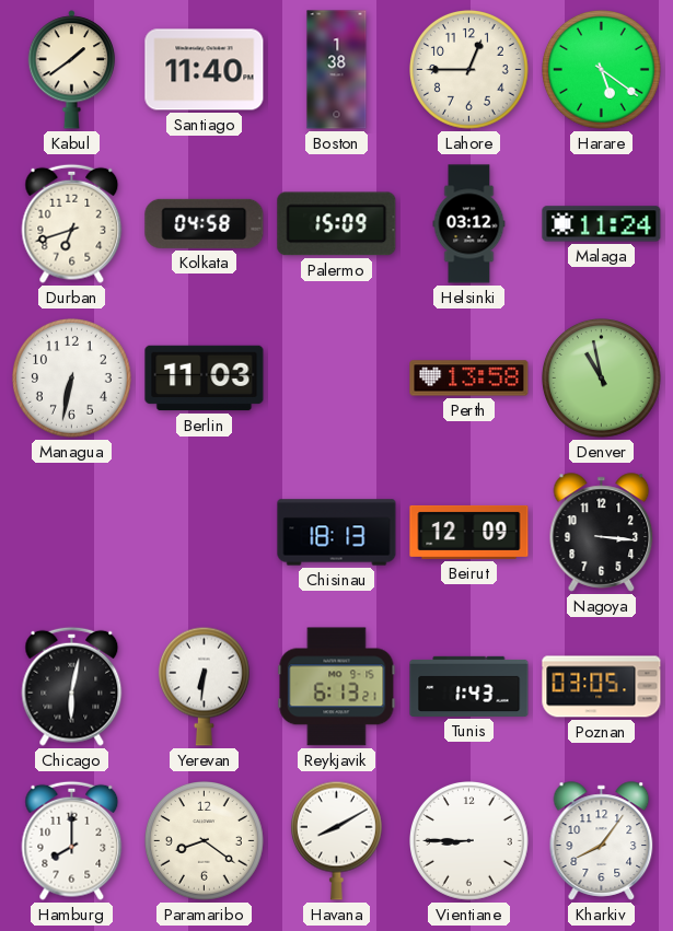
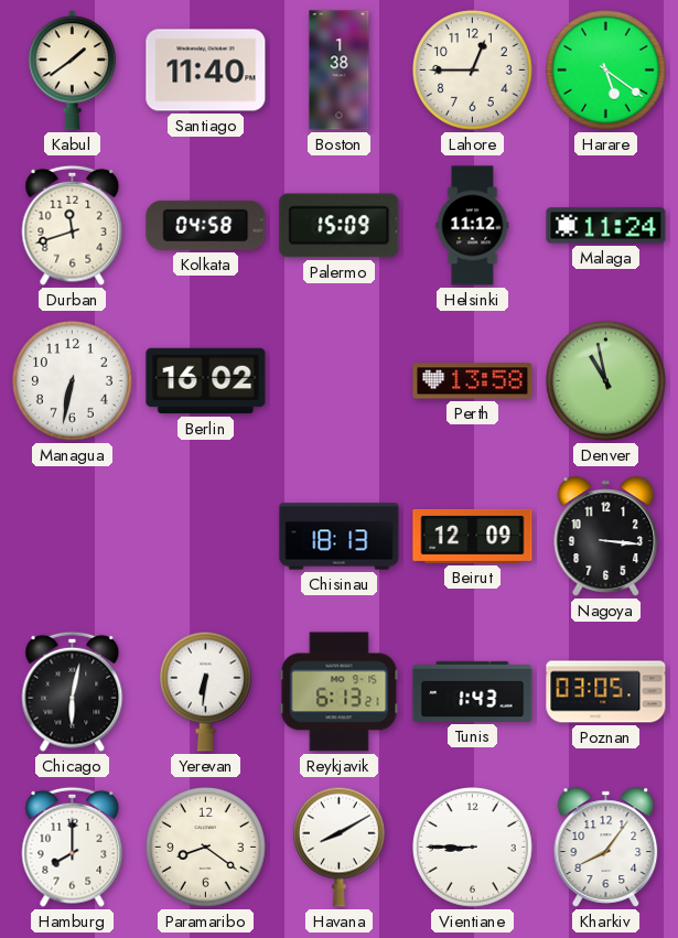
Durban: 6:42 -> 11:42
Helsinki: 03:12 -> 11:12
Berlin: 11:03 -> 16:02
